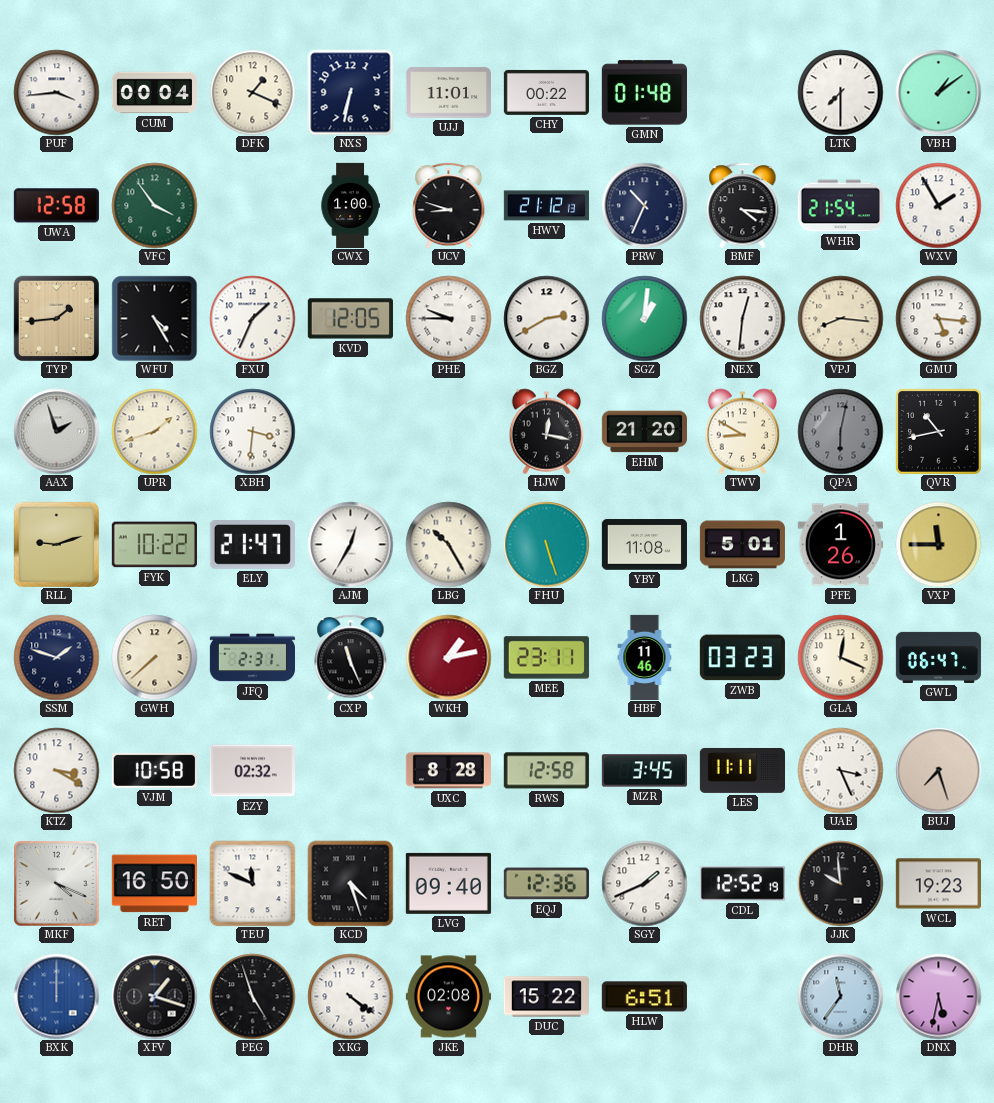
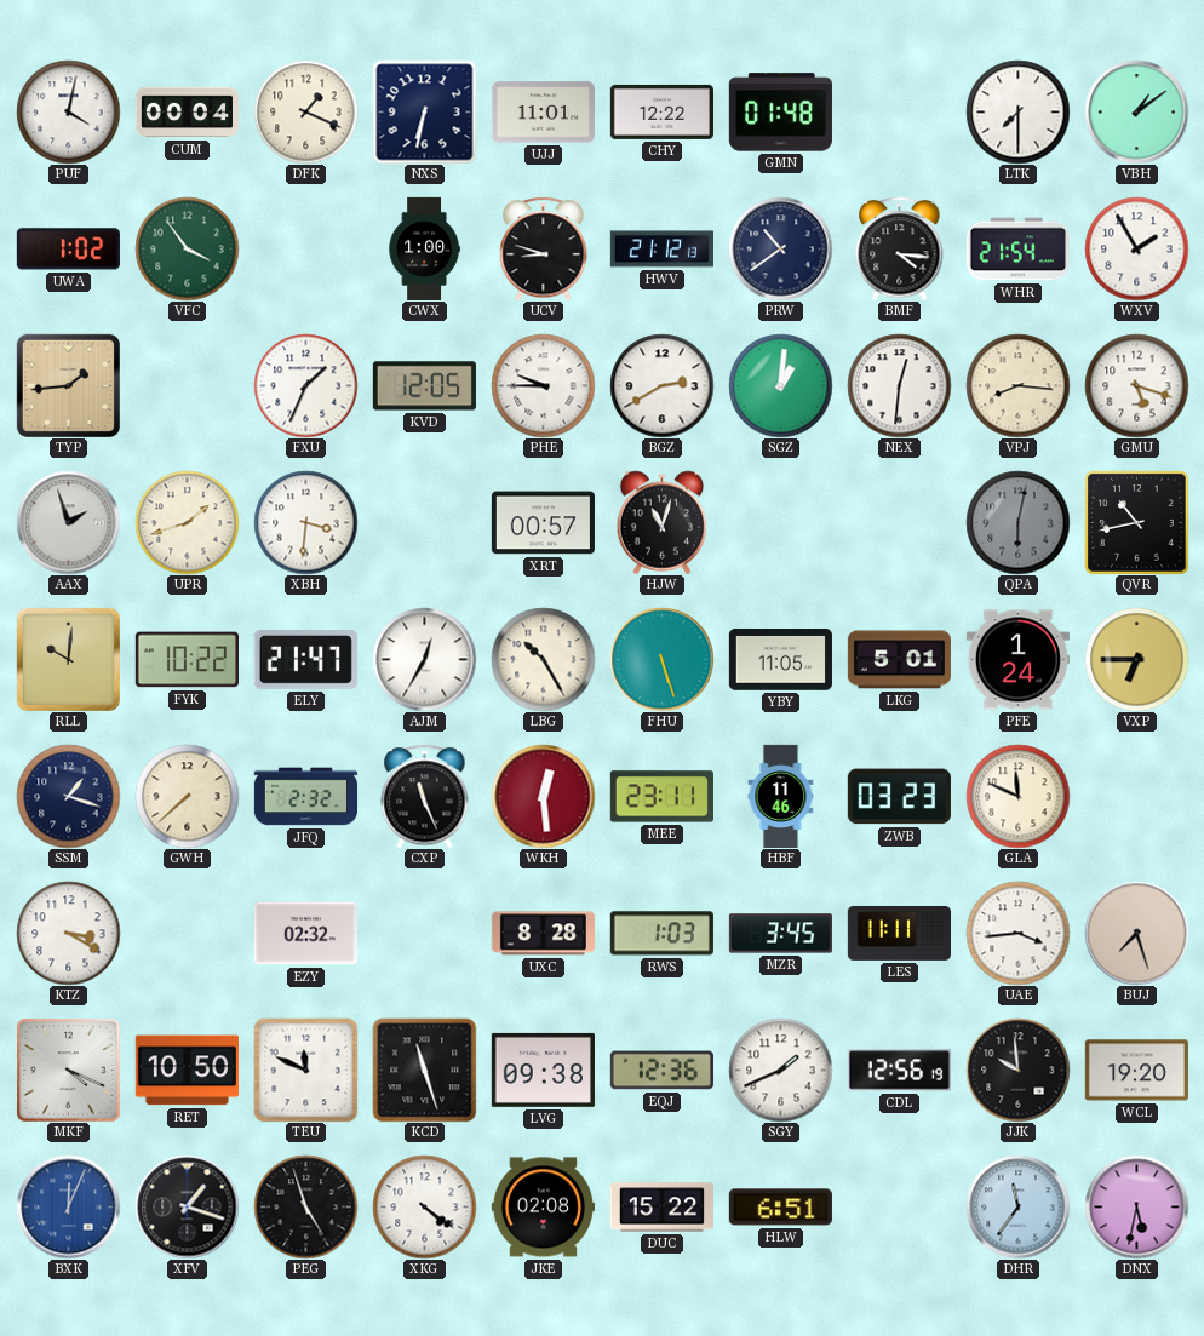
PUF: 3:44 -> 4:02
CHY: 00:22 -> 12:22
UWA: 12:58 -> 1:02
PRW: 10:34 -> 10:39
WFU: 4:25 -> none
GMU: 5:16 -> 5:18
XRT: none -> 00:57
HJW: 12:17 -> 11:03
EHM: 21:20 -> none
TWV: 8:50 -> none
RLL: 9:12 -> 10:01
YBY: 11:08 -> 11:05
PFE: 1:26 -> 1:24
VXP: 11:45 -> 6:45
SSM: 1:48 -> 1:18
JFQ: 2:31 -> 2:32
WKH: 1:13 -> 12:29
GLA: 12:19 -> 11:49
GWL: 06:47 -> none
VJM: 10:58 -> none
RWS: 12:58 -> 1:03
UAE: 3:26 -> 3:44
RET: 16:50 -> 10:50
KCD: 4:27 -> 11:27
LVG: 09:40 -> 09:38
CDL: 12:52 -> 12:56
WCL: 19:23 -> 19:20
BXK: 12:00 -> 12:04
